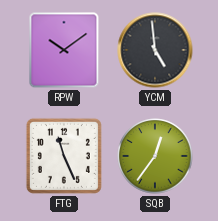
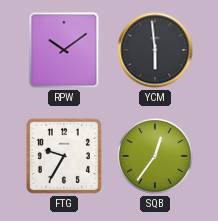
YCM: 4:59 -> 5:59
FTG: 11:26 -> 9:35
